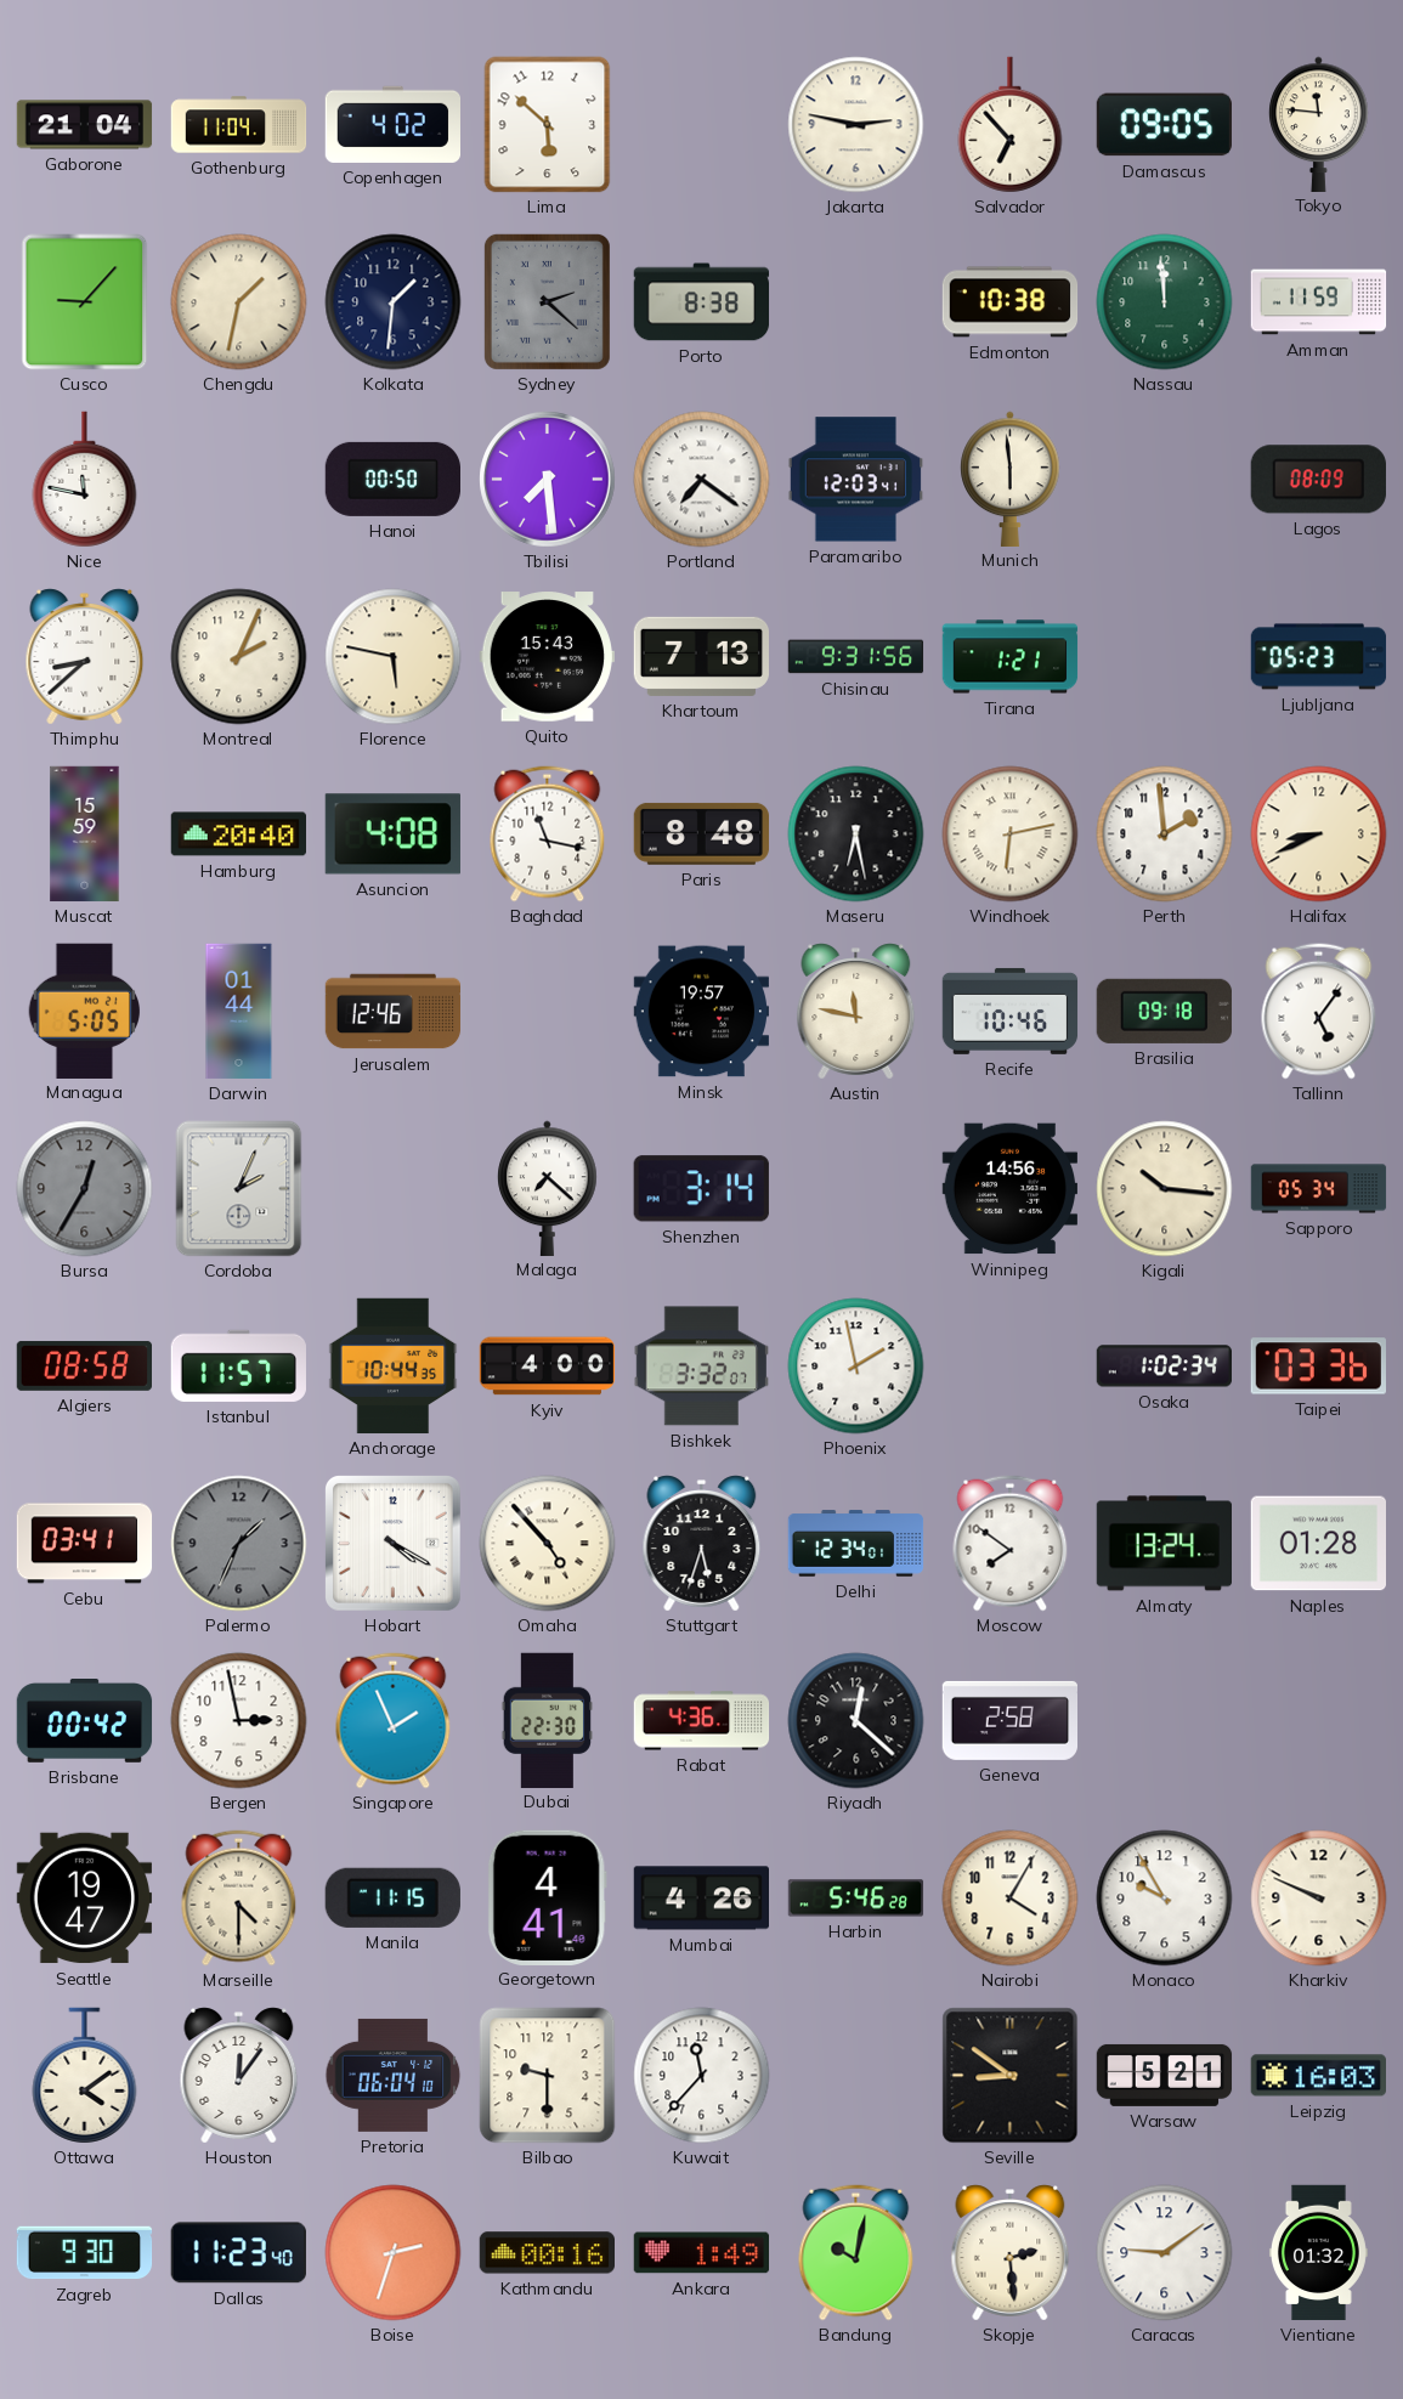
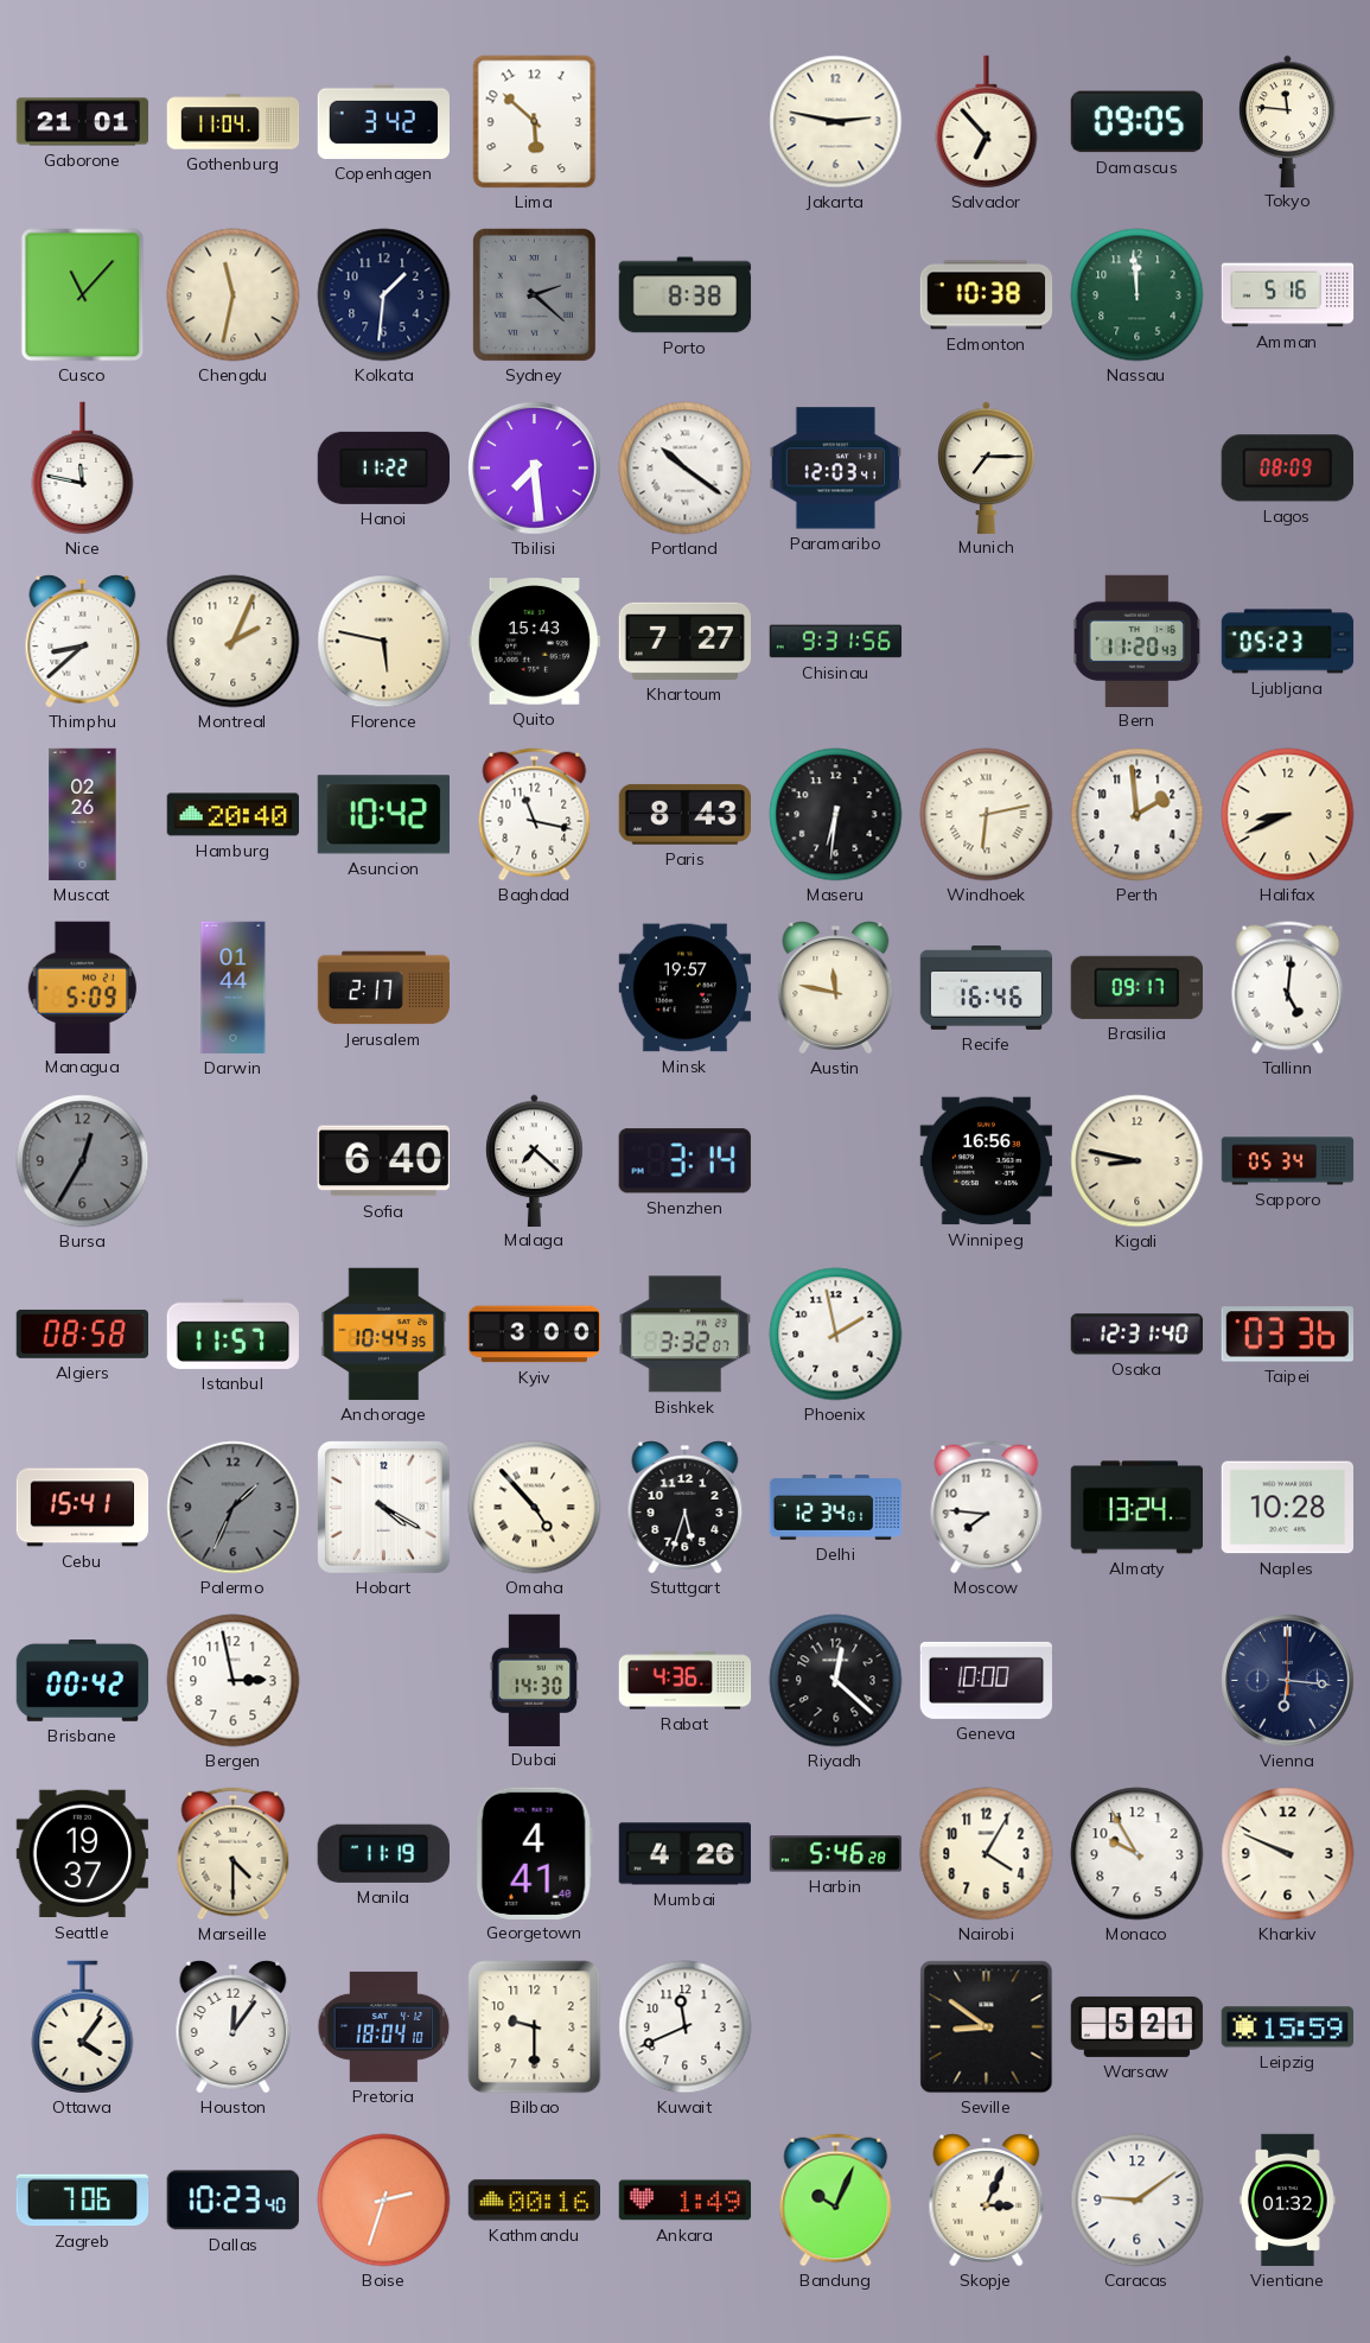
Gaborone: 21:04 -> 21:01
Copenhagen: 4:02 -> 3:42
Cusco: 9:07 -> 11:07
Chengdu: 1:32 -> 11:32
Amman: 11:59 -> 5:16
Hanoi: 00:50 -> 11:22
Portland: 7:21 -> 10:21
Munich: 5:59 -> 7:15
Khartoum: 7:13 -> 7:27
Tirana: 1:21 -> none
Bern: none -> 11:20
Muscat: 15:59 -> 02:26
Asuncion: 4:08 -> 10:42
Paris: 8:48 -> 8:43
Maseru: 6:28 -> 6:31
Managua: 5:05 -> 5:09
Jerusalem: 12:46 -> 2:17
Recife: 10:46 -> 16:46
Brasilia: 09:18 -> 09:17
Tallinn: 5:06 -> 5:01
Cordoba: 2:04 -> none
Sofia: none -> 6:40
Winnipeg: 14:56 -> 16:56
Kigali: 10:16 -> 8:47
Kyiv: 4:00 -> 3:00
Osaka: 1:02 -> 12:31
Cebu: 03:41 -> 15:41
Moscow: 7:51 -> 7:46
Naples: 01:28 -> 10:28
Singapore: 1:56 -> none
Dubai: 22:30 -> 14:30
Geneva: 2:58 -> 10:00
Vienna: none -> 6:16
Seattle: 19:47 -> 19:37
Manila: 11:15 -> 11:19
Ottawa: 4:09 -> 4:06
Pretoria: 06:04 -> 18:04
Kuwait: 11:37 -> 11:41
Leipzig: 16:03 -> 15:59
Zagreb: 9:30 -> 7:06
Dallas: 11:23 -> 10:23
Bandung: 10:02 -> 10:04
Skopje: 2:29 -> 3:04
